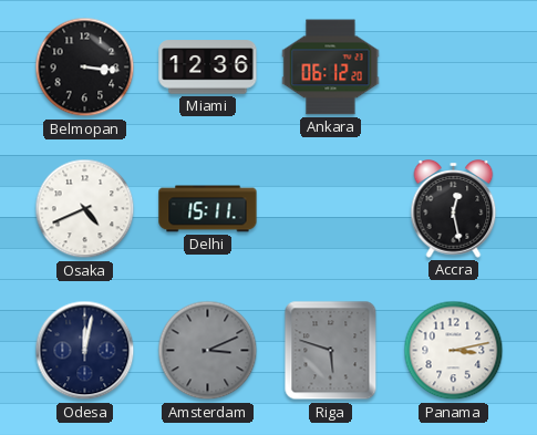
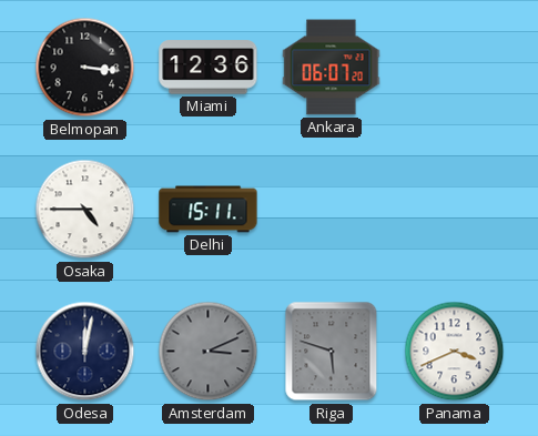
Ankara: 06:12 -> 06:07
Osaka: 4:41 -> 4:45
Accra: 12:28 -> none
Panama: 3:13 -> 3:41
